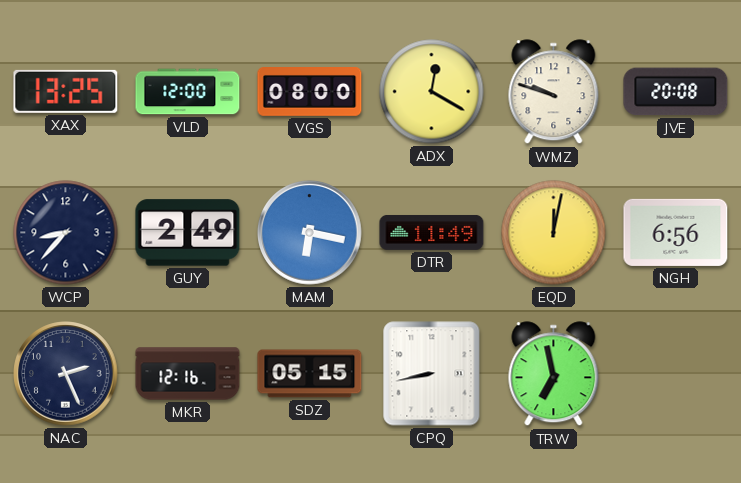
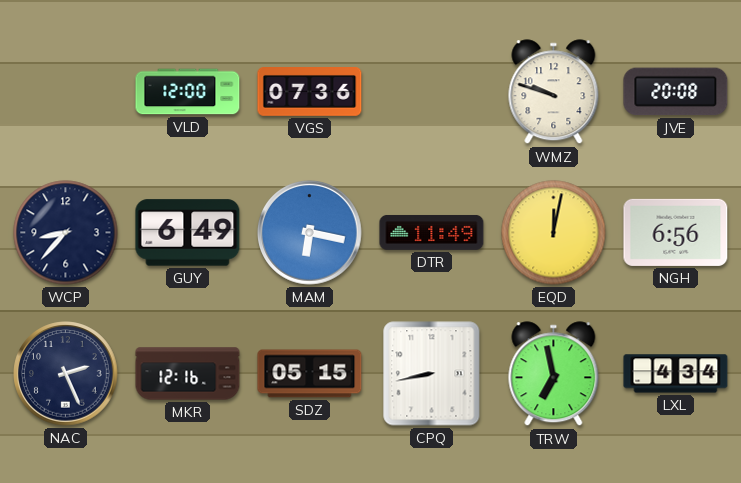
XAX: 13:25 -> none
VGS: 08:00 -> 07:36
ADX: 12:20 -> none
GUY: 2:49 -> 6:49
LXL: none -> 4:34
